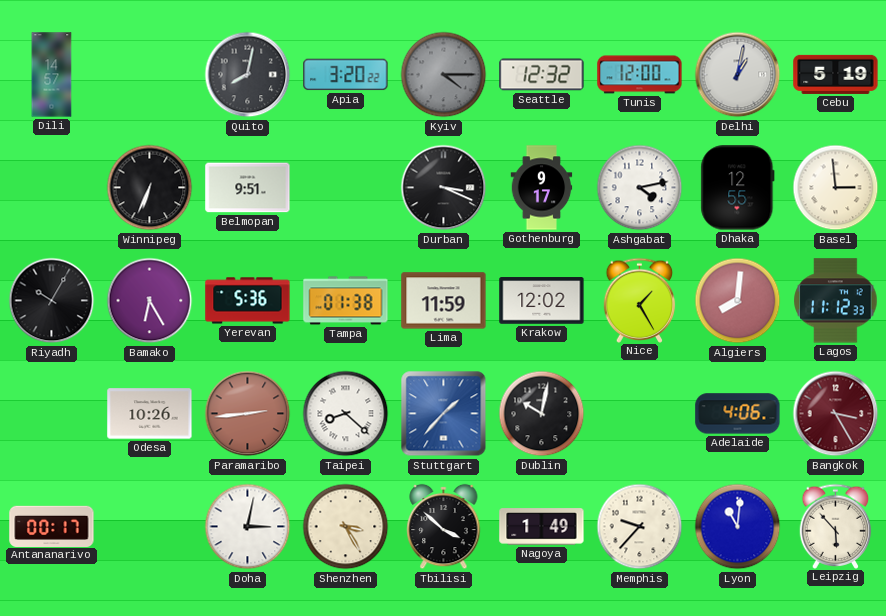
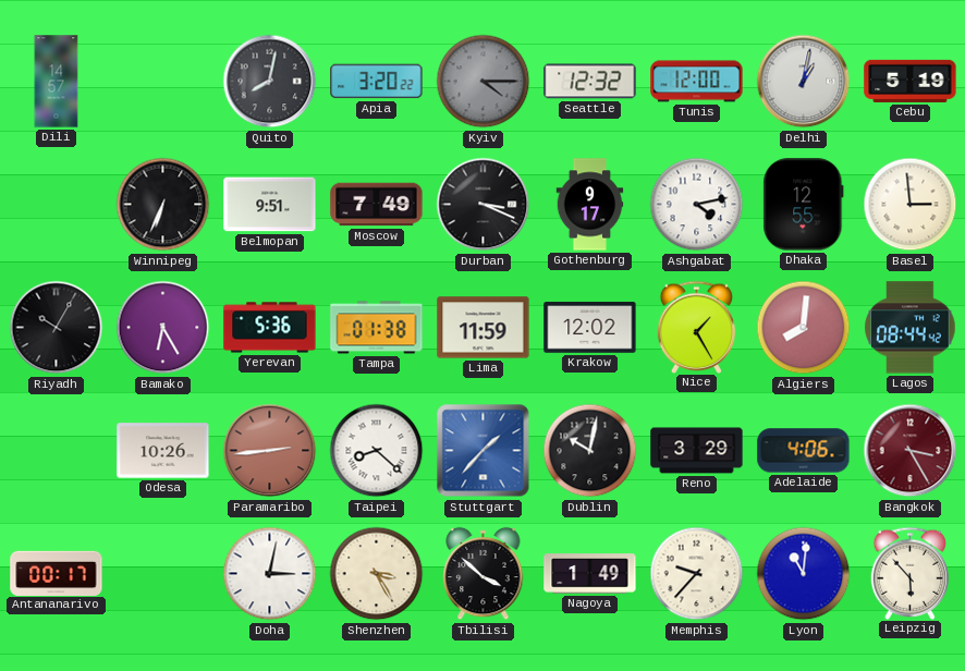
Moscow: none -> 7:49
Lagos: 11:12 -> 08:44
Reno: none -> 3:29
